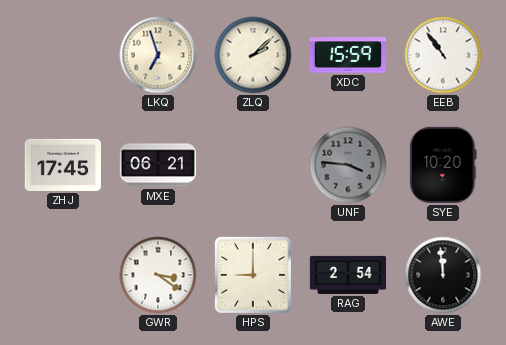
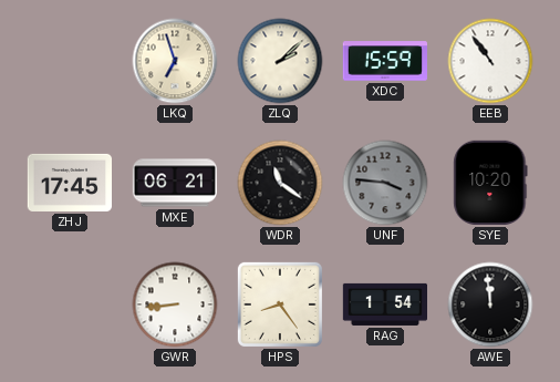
WDR: none -> 11:21
GWR: 3:21 -> 8:44
HPS: 9:00 -> 8:24
RAG: 2:54 -> 1:54
